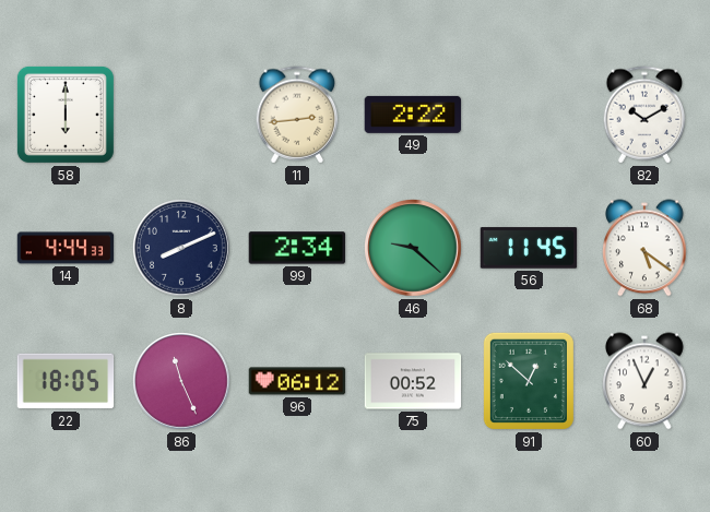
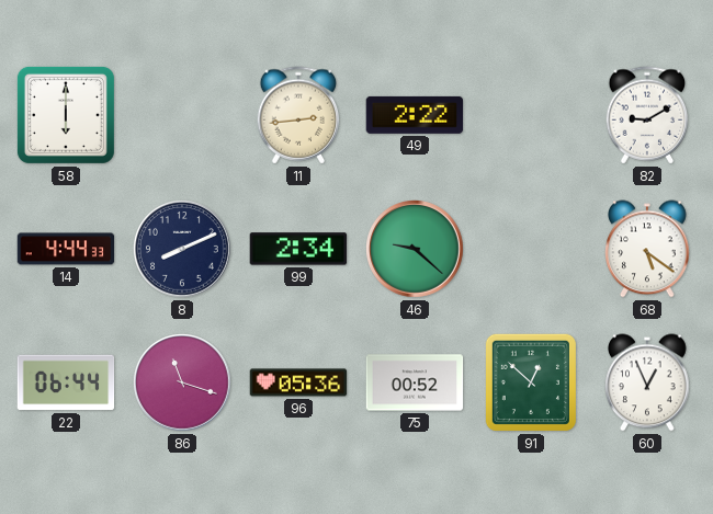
82: 10:10 -> 9:10
56: 11:45 -> none
22: 18:05 -> 06:44
86: 11:26 -> 11:18
96: 06:12 -> 05:36
